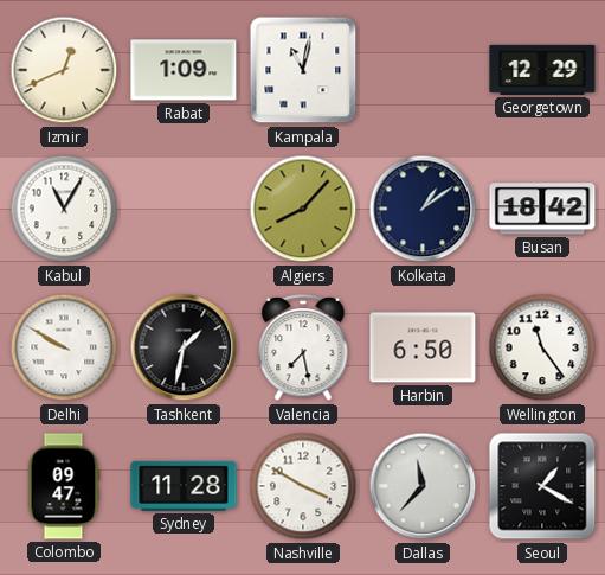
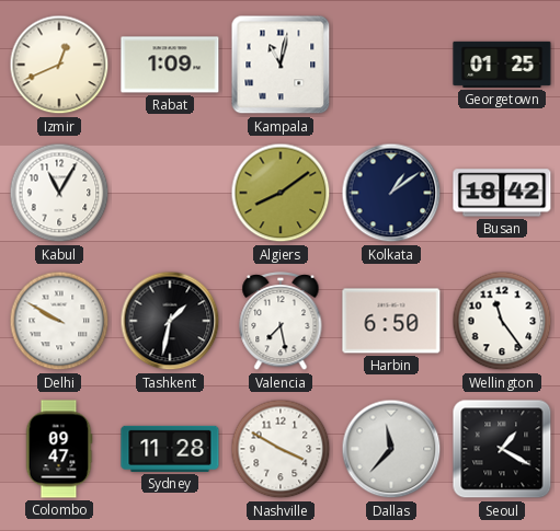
Georgetown: 12:29 -> 01:25
Algiers: 8:07 -> 8:09
